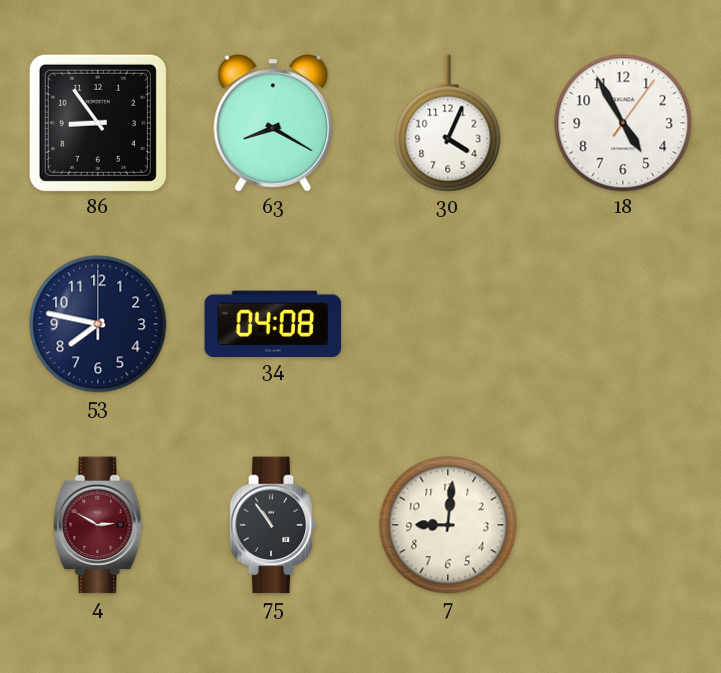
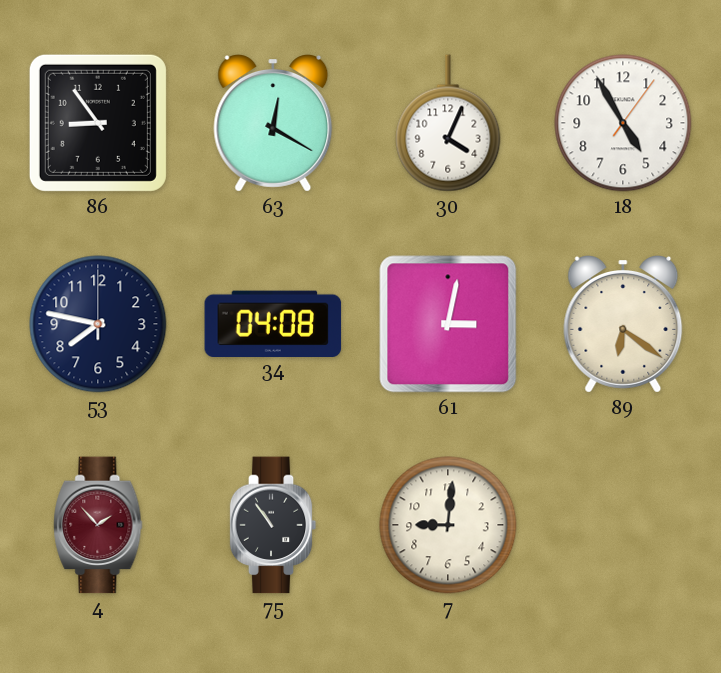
63: 8:20 -> 12:20
61: none -> 3:02
89: none -> 6:21
4: 2:50 -> 1:53
